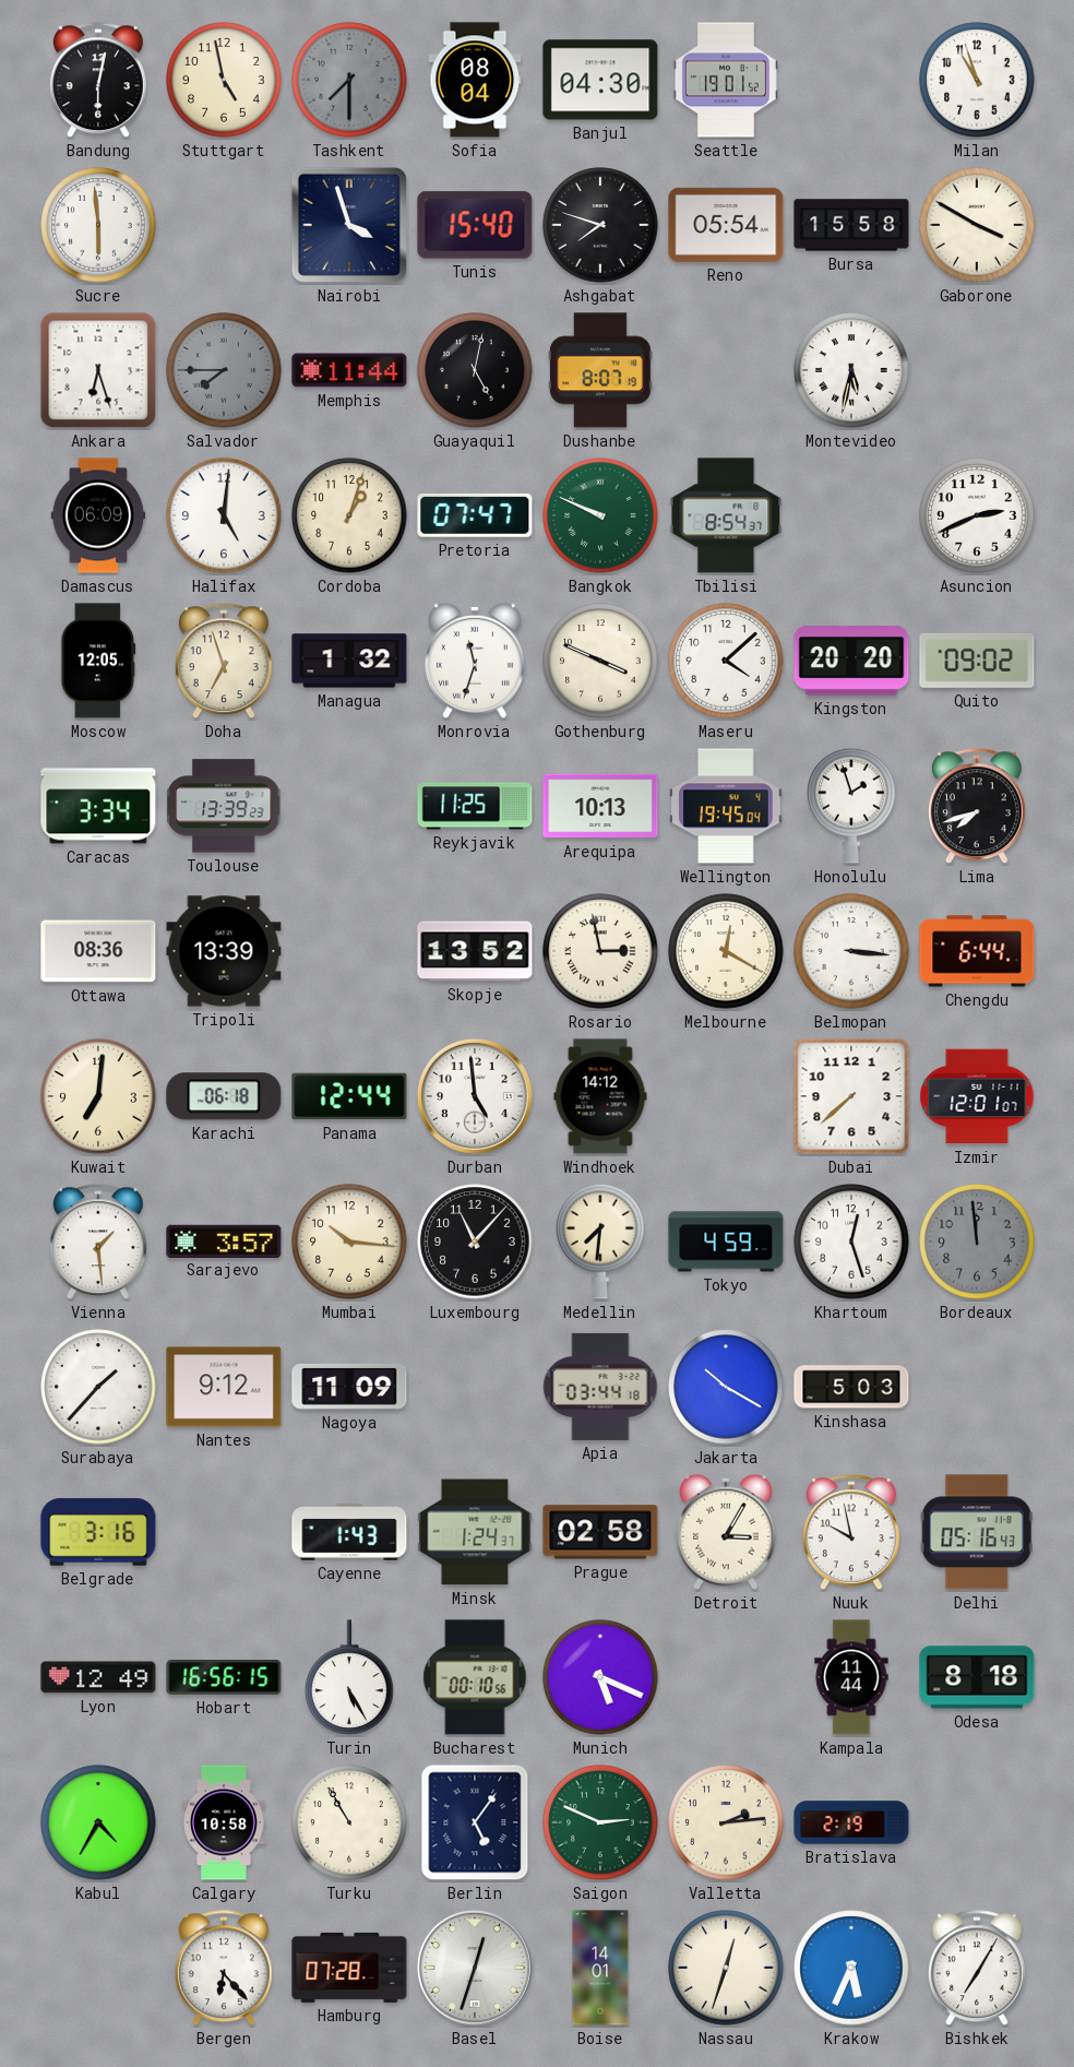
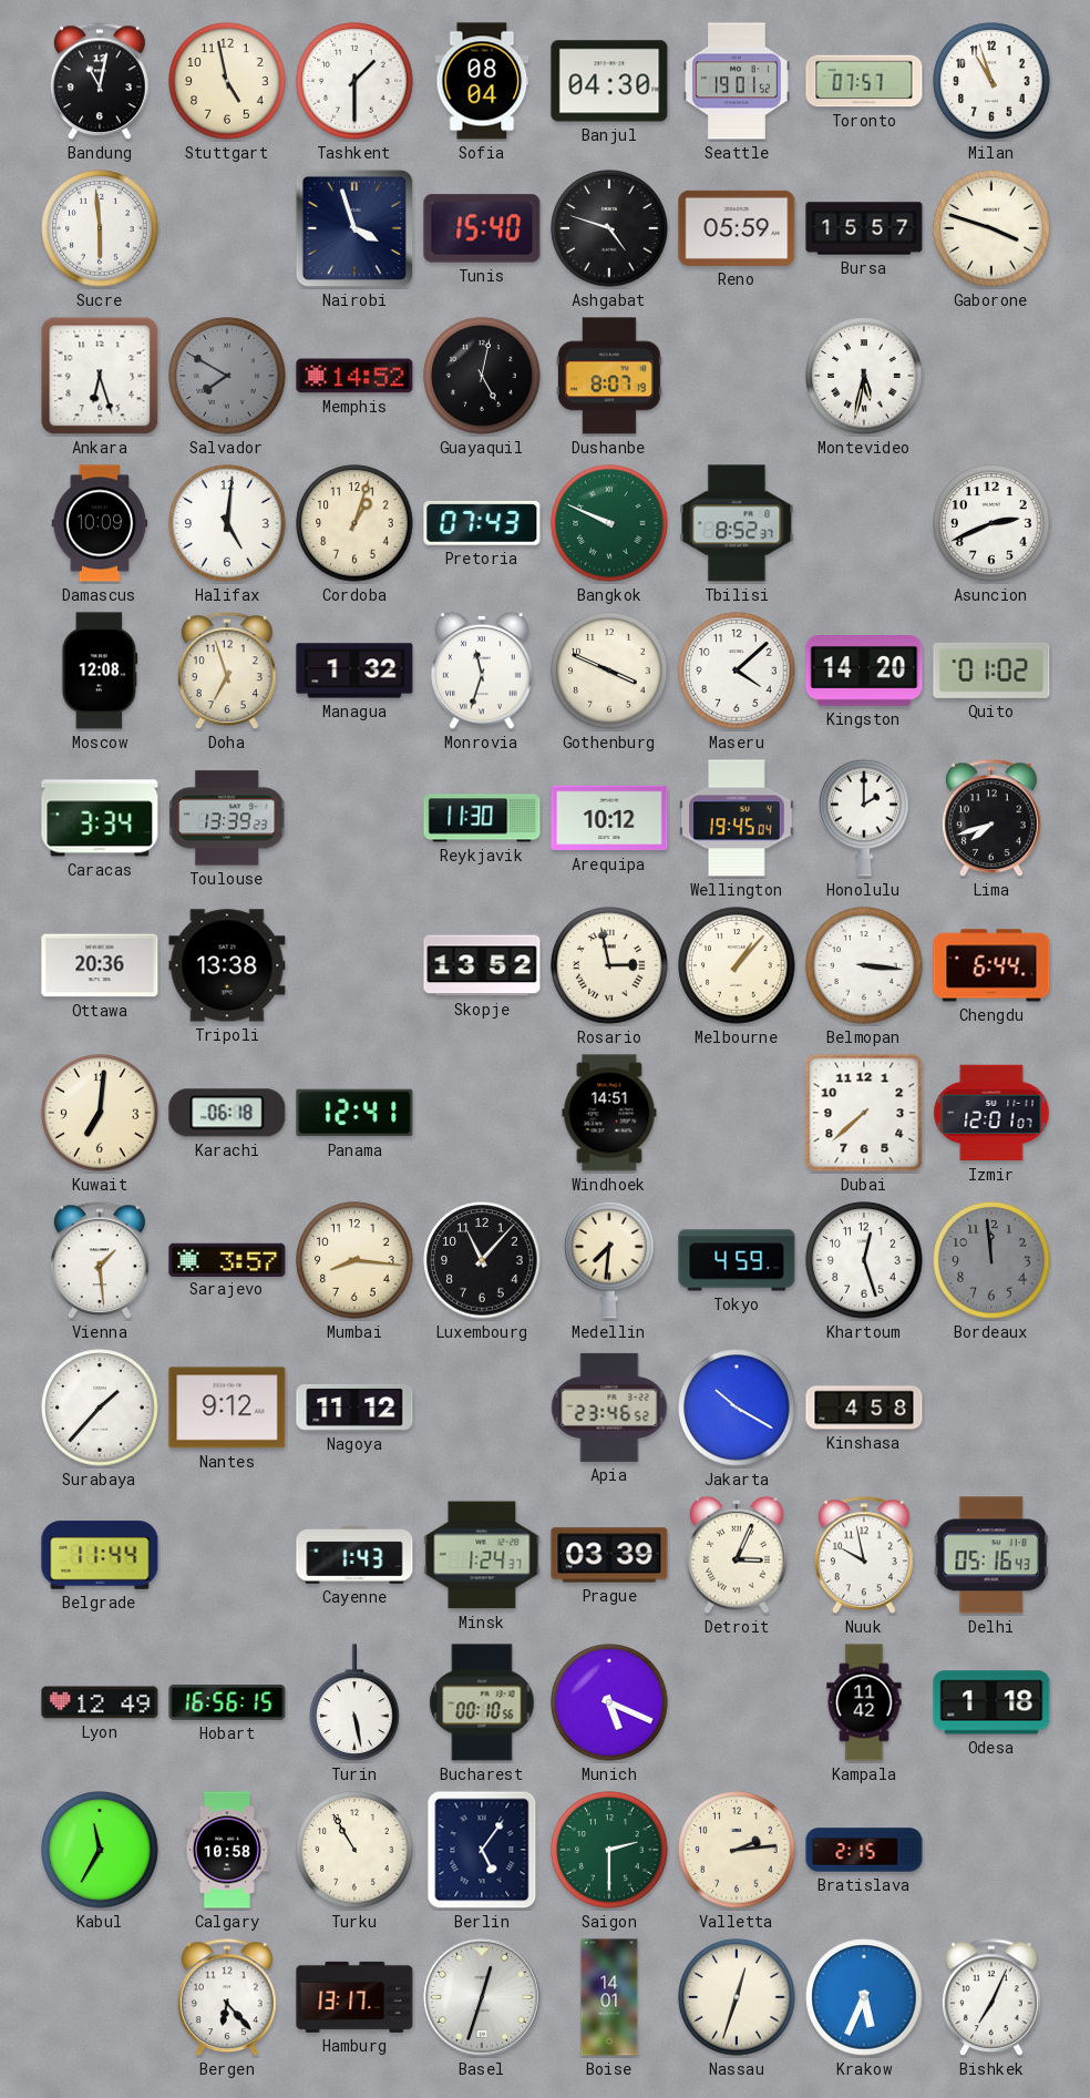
Bandung: 6:02 -> 11:02
Tashkent: 7:30 -> 1:30
Tashkent dial: grey -> white
Toronto: none -> 07:57
Ashgabat: 7:48 -> 4:48
Reno: 05:54 -> 05:59
Bursa: 15:58 -> 15:57
Gaborone: 3:50 -> 3:48
Salvador: 7:45 -> 7:50
Memphis: 11:44 -> 14:52
Damascus: 06:09 -> 10:09
Pretoria: 07:47 -> 07:43
Tbilisi: 8:54 -> 8:52
Moscow: 12:05 -> 12:08
Kingston: 20:20 -> 14:20
Quito: 09:02 -> 01:02
Reykjavik: 11:25 -> 11:30
Arequipa: 10:13 -> 10:12
Honolulu: 1:57 -> 2:00
Ottawa: 08:36 -> 20:36
Tripoli: 13:39 -> 13:38
Melbourne: 12:20 -> 1:07
Panama: 12:44 -> 12:41
Durban: 4:59 -> none
Windhoek: 14:12 -> 14:51
Mumbai: 10:16 -> 8:16
Nagoya: 11:09 -> 11:12
Apia: 03:44 -> 23:46
Kinshasa: 5:03 -> 4:58
Belgrade: 3:16 -> 11:44
Prague: 02:58 -> 03:39
Detroit: 3:05 -> 3:04
Turin: 5:25 -> 5:28
Kampala: 11:44 -> 11:42
Odesa: 8:18 -> 1:18
Kabul: 4:35 -> 11:35
Saigon: 2:49 -> 2:30
Bratislava: 2:19 -> 2:15
Hamburg: 07:28 -> 13:17
Bishkek: 7:05 -> 7:04
